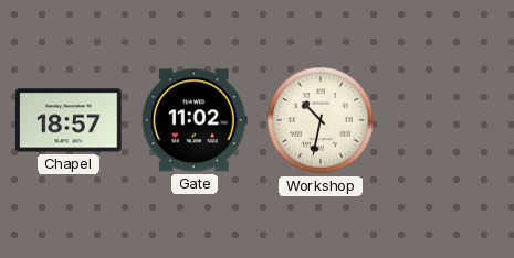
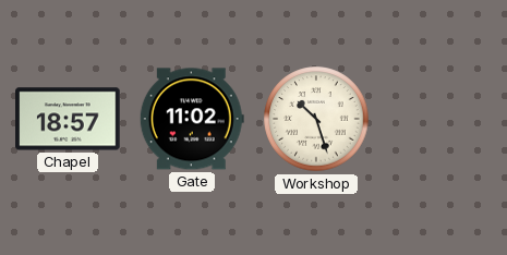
Workshop: 10:32 -> 10:27
